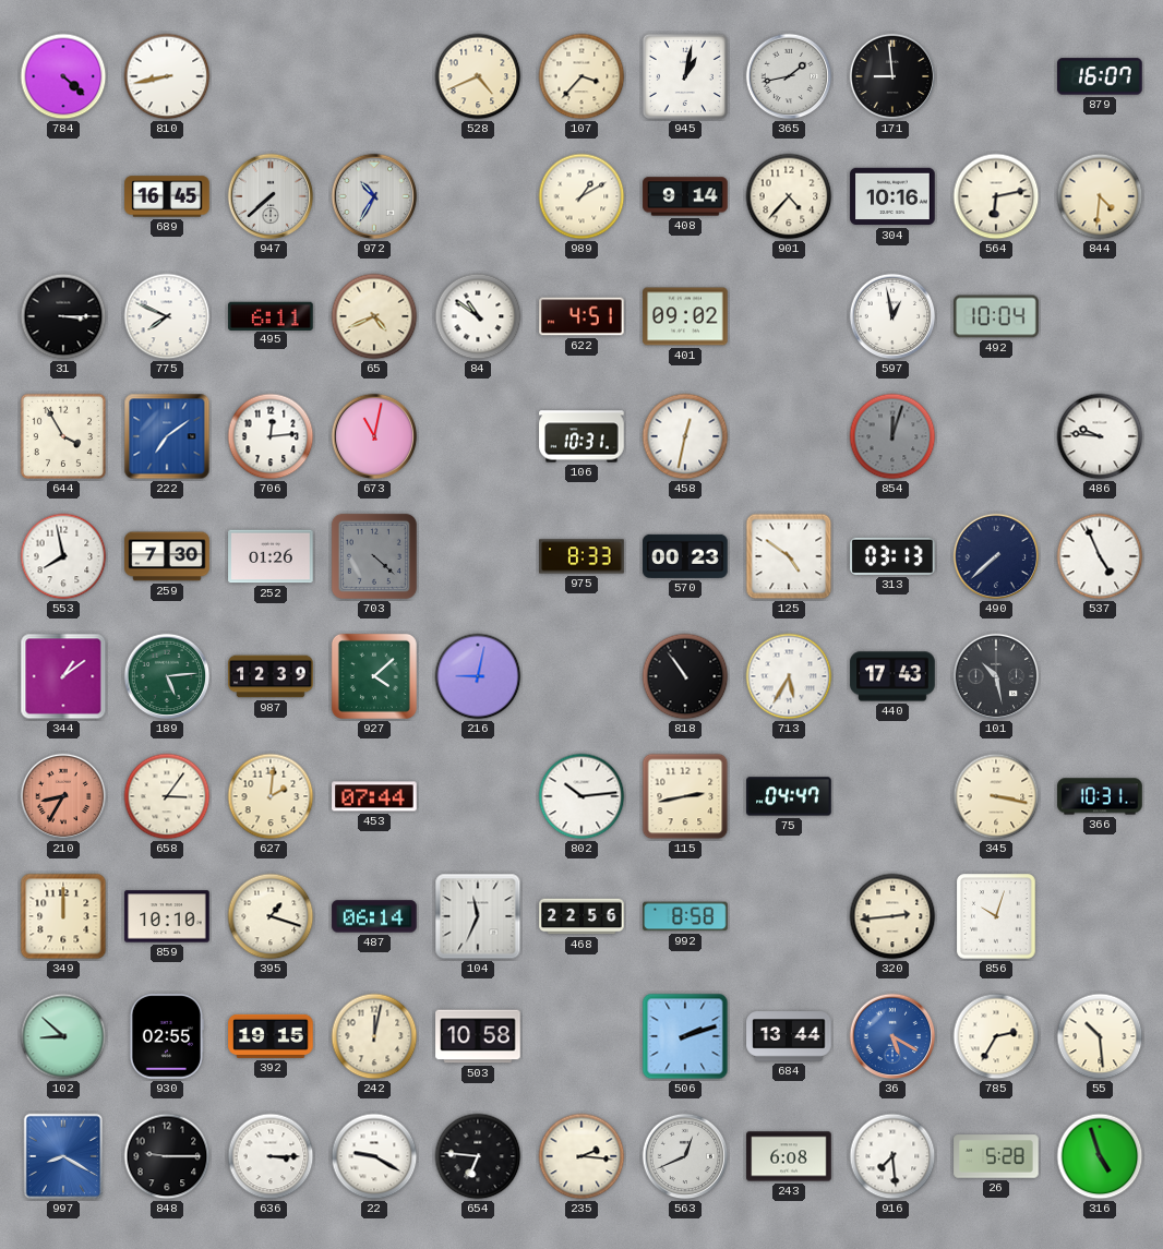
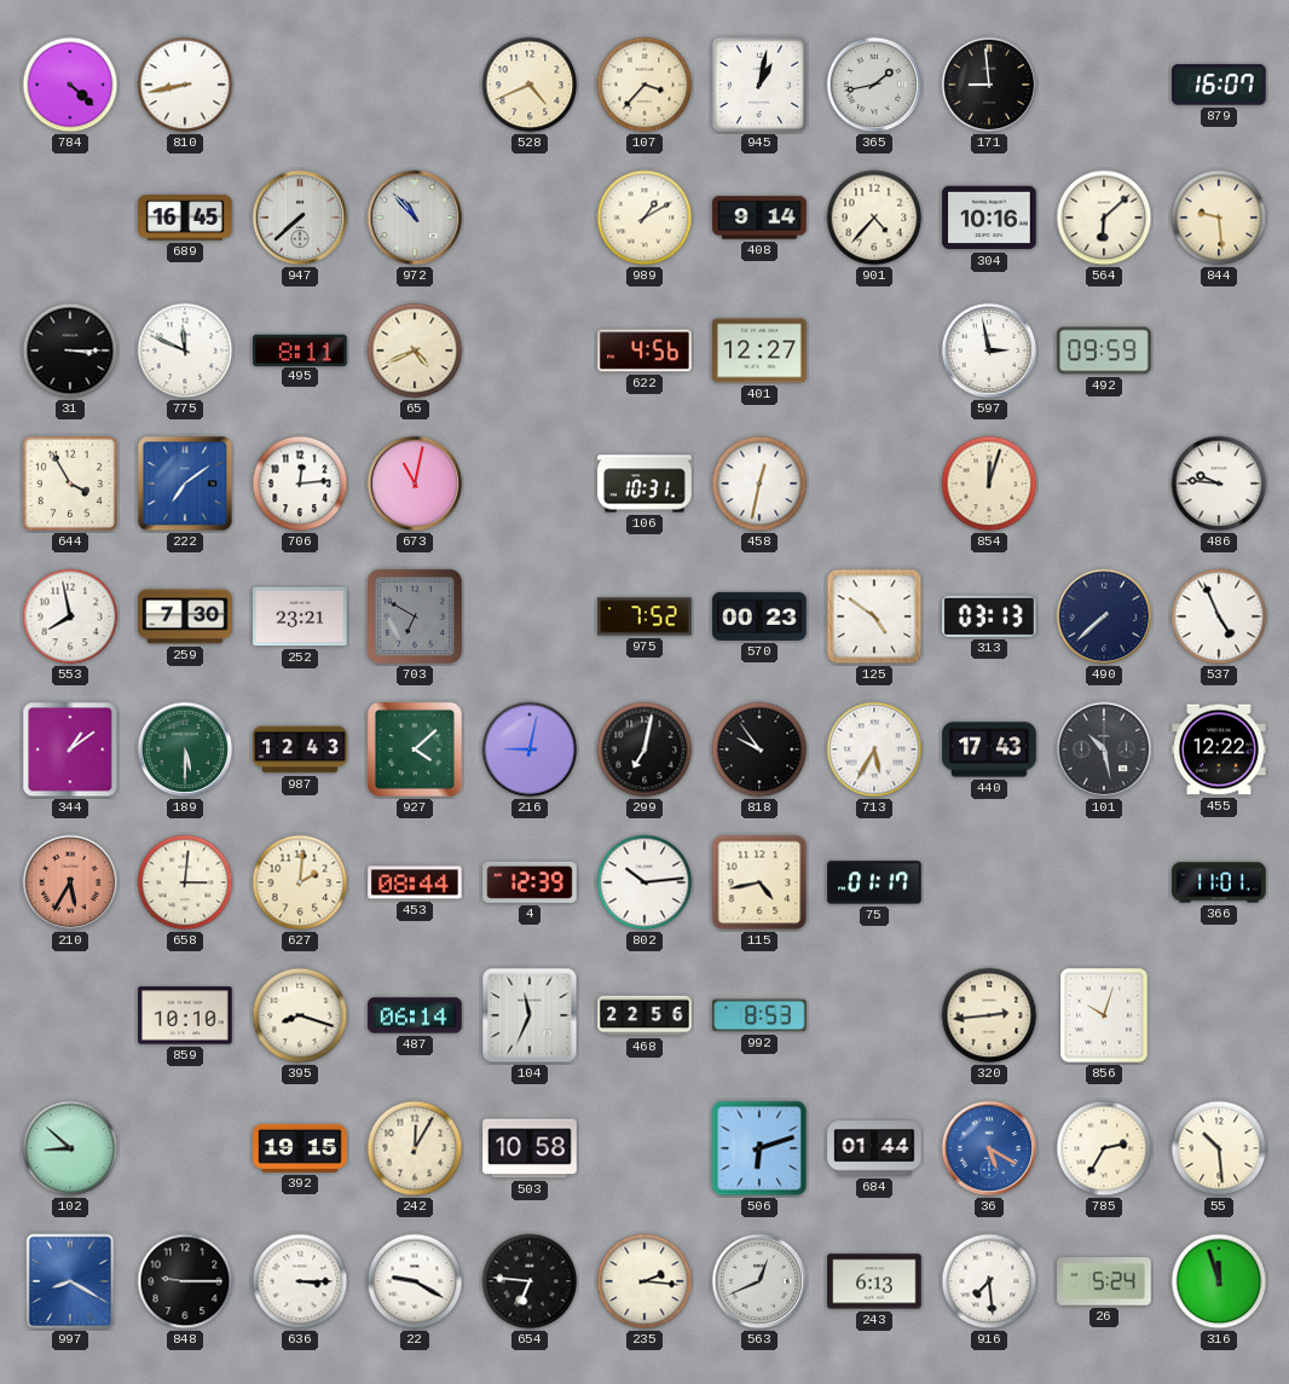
972: 10:35 -> 10:53
564: 6:13 -> 6:08
844: 4:31 -> 9:29
775: 7:49 -> 11:49
495: 6:11 -> 8:11
84: 10:51 -> none
622: 4:51 -> 4:56
401: 09:02 -> 12:27
597: 12:58 -> 2:58
492: 10:04 -> 09:59
854 dial: grey -> cream
252: 01:26 -> 23:21
703: 4:22 -> 6:50
975: 8:33 -> 7:52
189: 5:14 -> 5:30
987: 12:39 -> 12:43
299: none -> 7:02
818: 10:54 -> 9:54
455: none -> 12:22
210: 8:35 -> 5:35
658: 3:06 -> 3:01
453: 07:44 -> 08:44
4: none -> 12:39
115: 2:43 -> 4:43
75: 04:47 -> 01:17
345: 3:17 -> none
366: 10:31 -> 11:01
349: 12:00 -> none
395: 1:18 -> 8:18
992: 8:58 -> 8:53
930: 02:55 -> none
242: 12:02 -> 12:05
506: 2:12 -> 6:12
684: 13:44 -> 01:44
243: 6:08 -> 6:13
26: 5:28 -> 5:24
316: 4:57 -> 11:57
